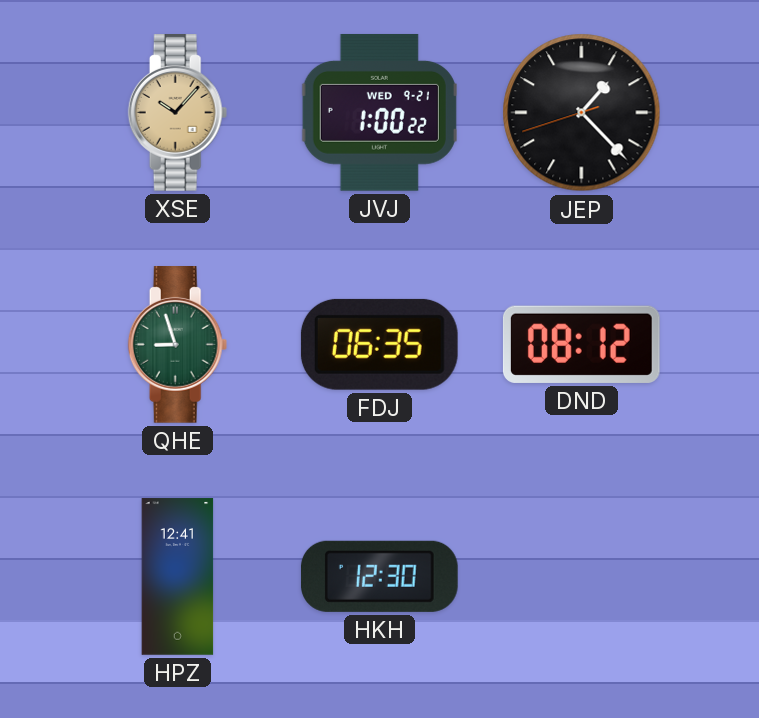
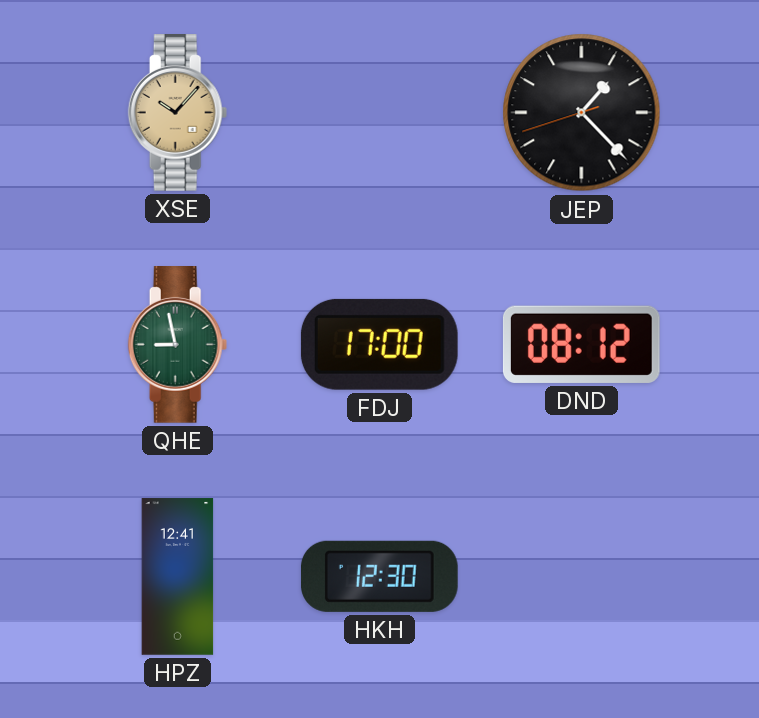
JVJ: 1:00 -> none
QHE: 8:57 -> 8:58
FDJ: 06:35 -> 17:00
